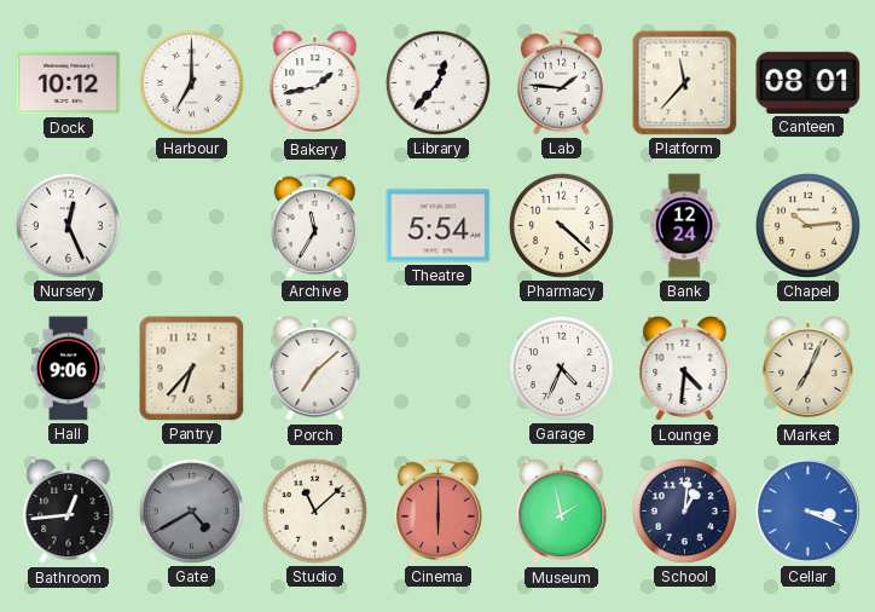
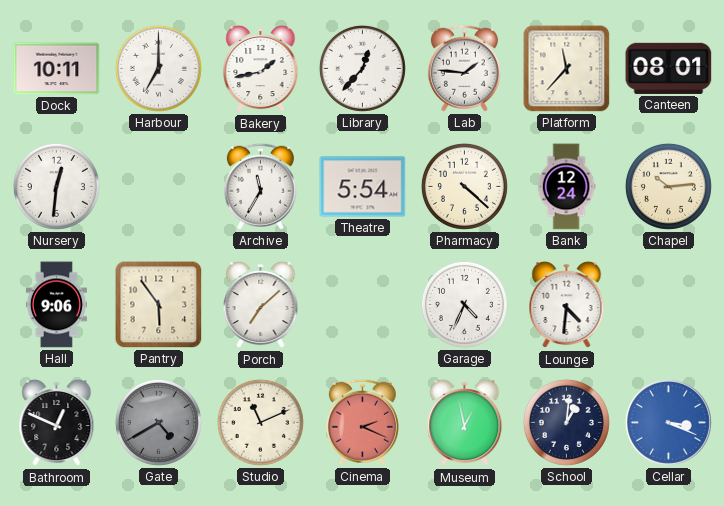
Dock: 10:12 -> 10:11
Nursery: 12:26 -> 12:31
Pantry: 6:37 -> 5:54
Market: 7:04 -> none
Bathroom: 12:44 -> 12:49
Studio: 11:08 -> 11:11
Cinema: 6:00 -> 2:19
Museum: 1:58 -> 12:58
